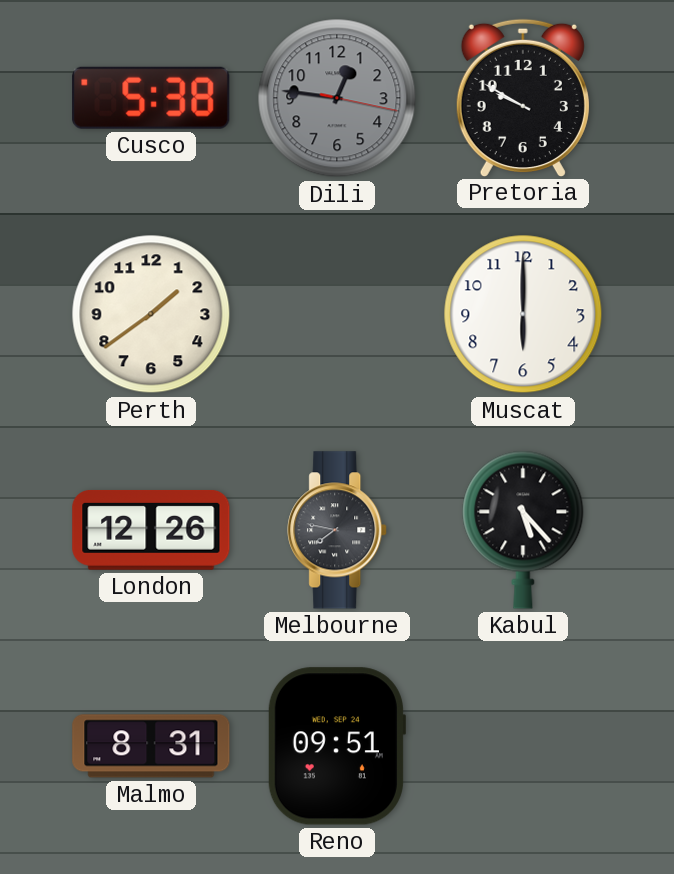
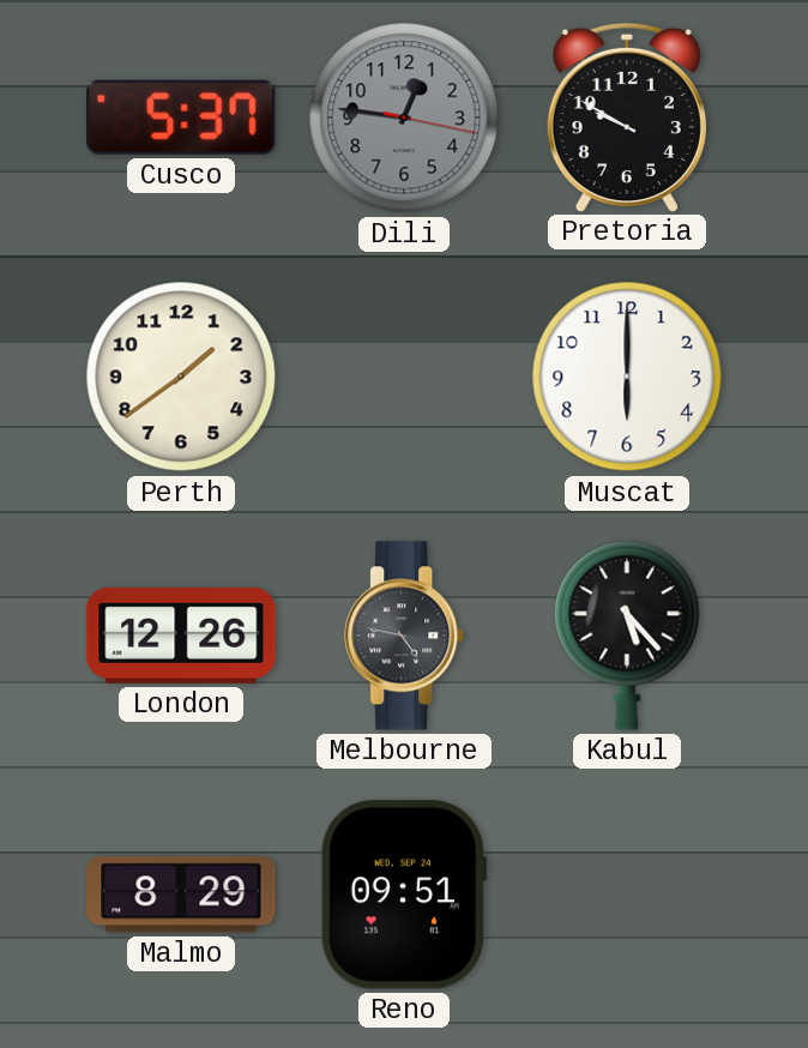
Cusco: 5:38 -> 5:37
Melbourne: 7:47 -> 4:47
Malmo: 8:31 -> 8:29
